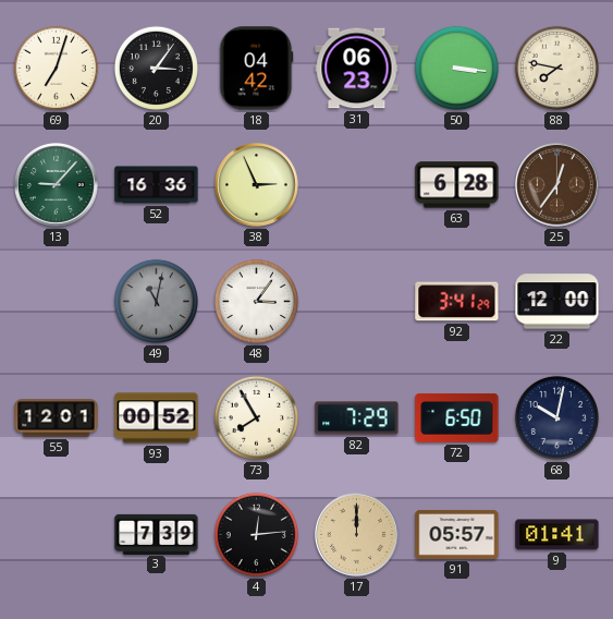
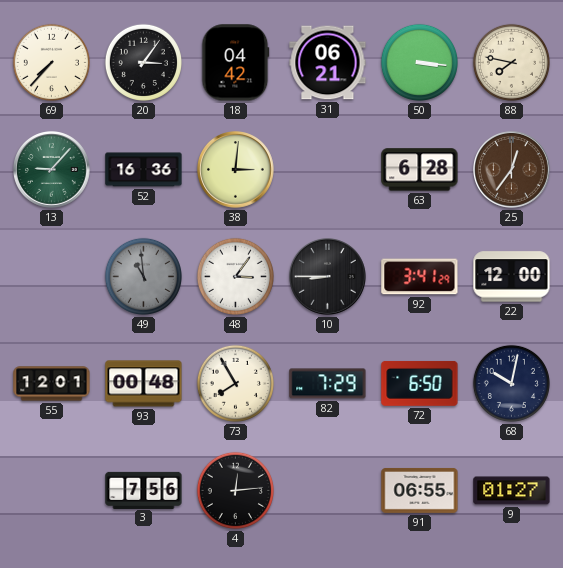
69: 7:03 -> 7:37
31: 06:23 -> 06:21
38: 2:56 -> 3:01
49: 11:02 -> 10:59
10: none -> 8:45
93: 00:52 -> 00:48
3: 7:39 -> 7:56
17: 12:00 -> none
91: 05:57 -> 06:55
9: 01:41 -> 01:27
